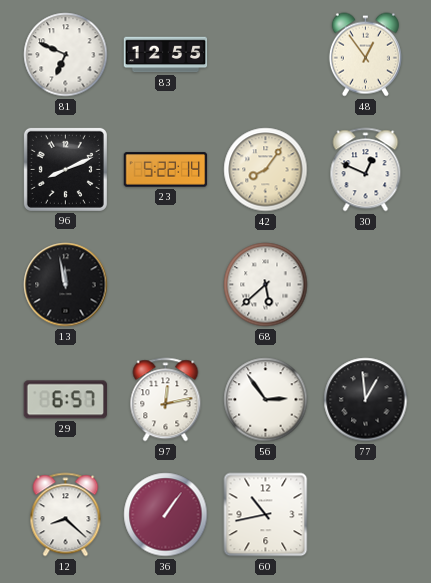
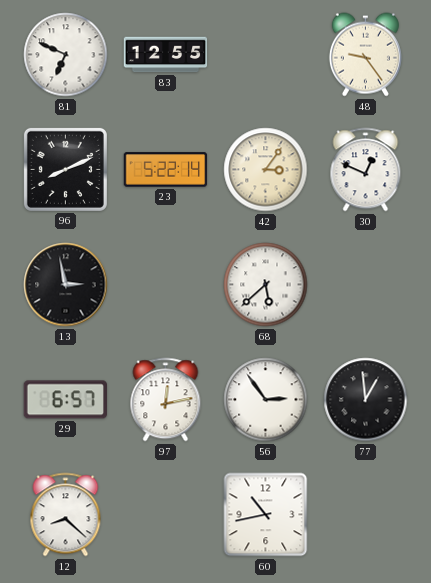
48: 12:54 -> 9:24
42: 8:06 -> 3:06
13: 11:58 -> 2:58
36: 1:06 -> none
